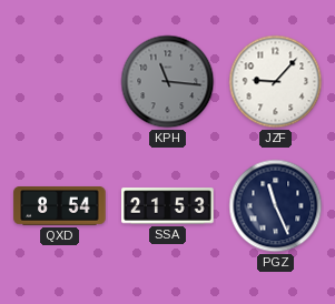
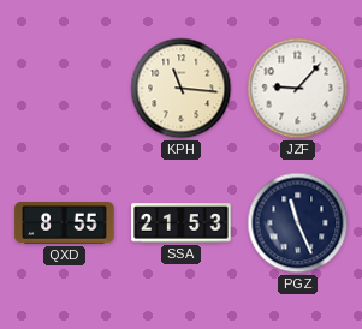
KPH dial: grey -> cream
QXD: 8:54 -> 8:55
